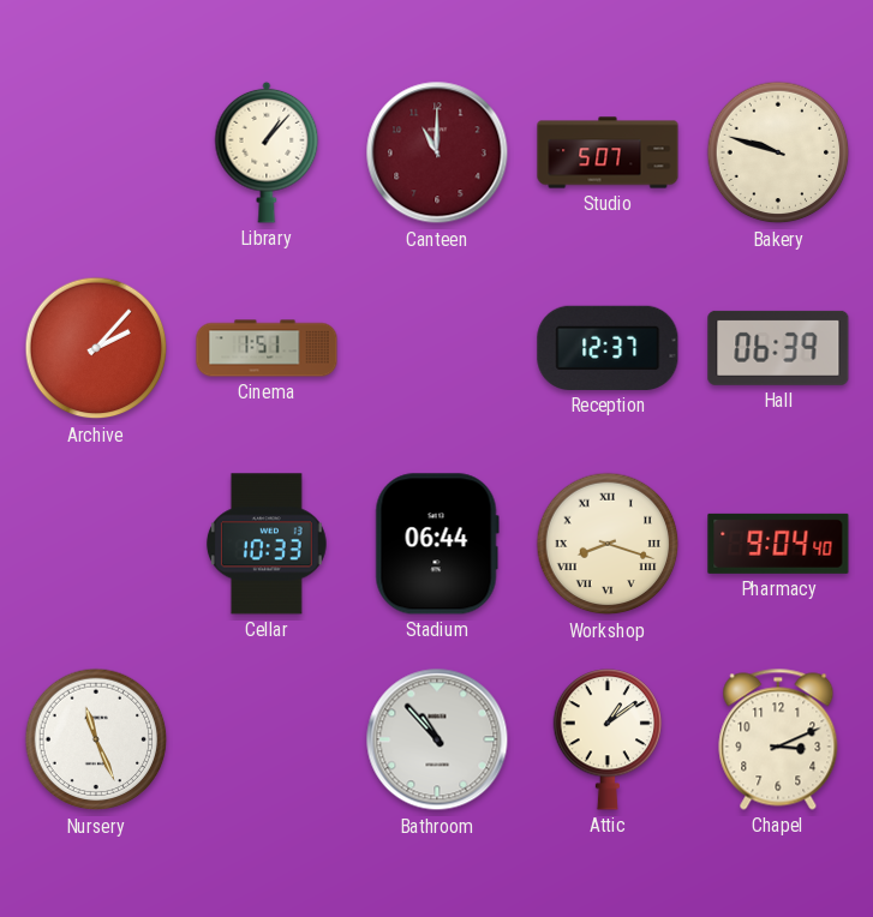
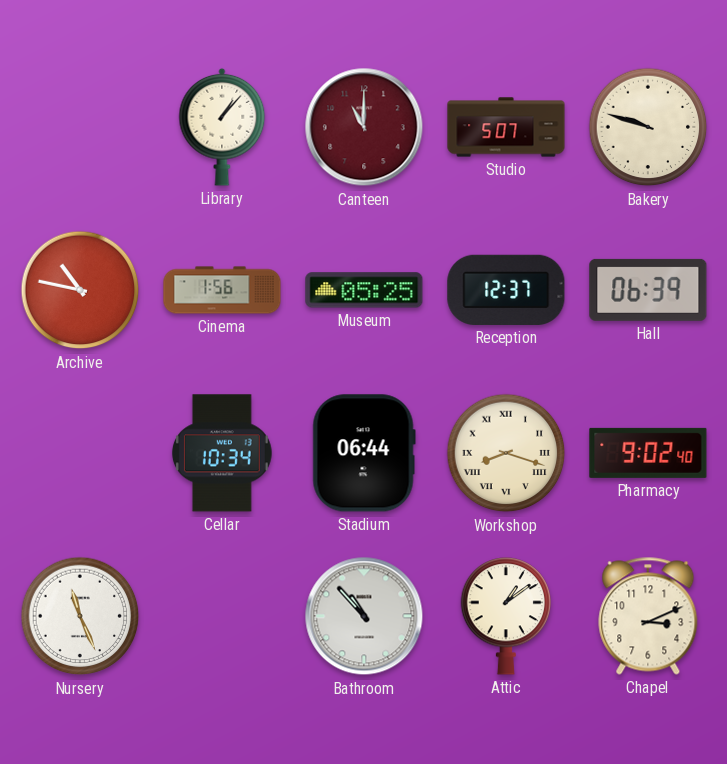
Archive: 2:07 -> 10:47
Cinema: 1:51 -> 1:56
Museum: none -> 05:25
Cellar: 10:33 -> 10:34
Pharmacy: 9:04 -> 9:02
